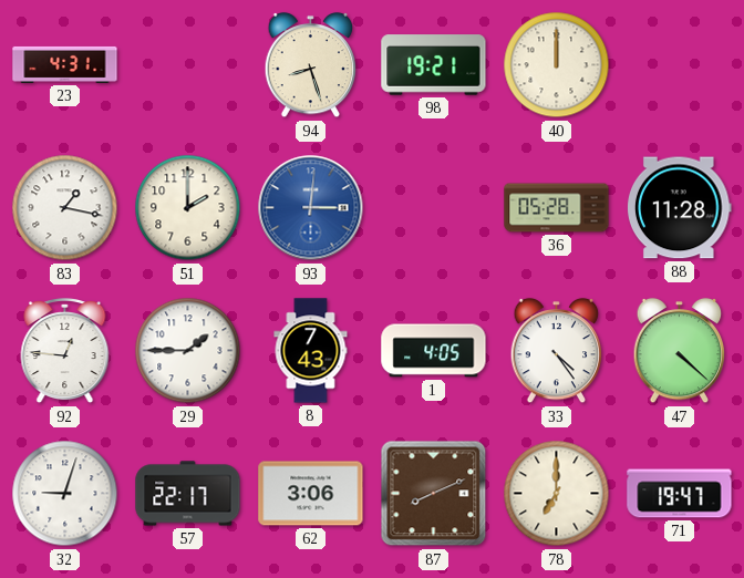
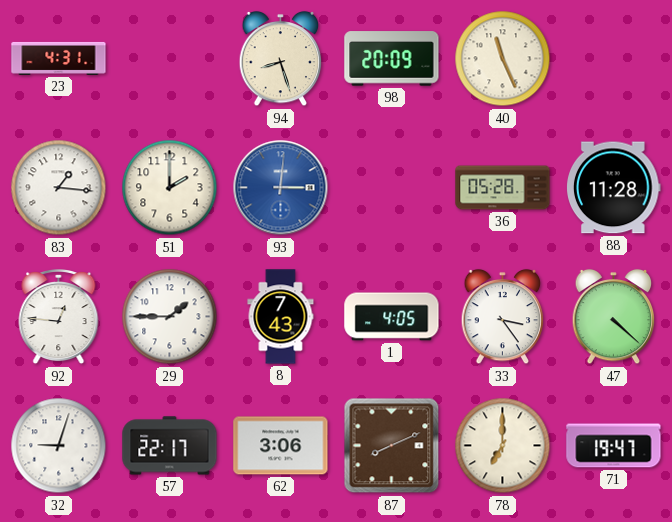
98: 19:21 -> 20:09
40: 12:00 -> 11:26
83: 1:17 -> 1:16
33: 4:24 -> 3:24
